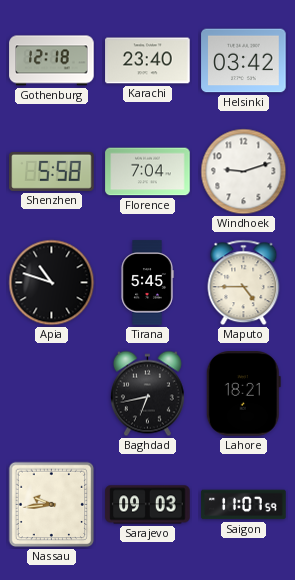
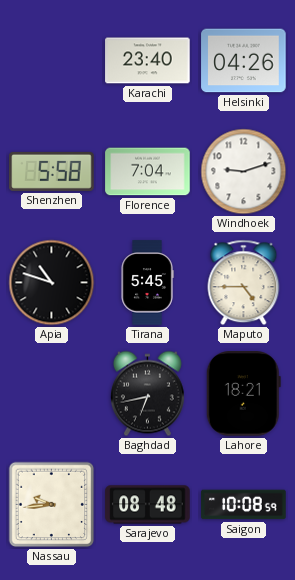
Gothenburg: 12:18 -> none
Helsinki: 03:42 -> 04:26
Sarajevo: 09:03 -> 08:48
Saigon: 11:07 -> 10:08
